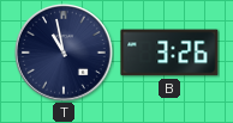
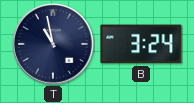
B: 3:26 -> 3:24
